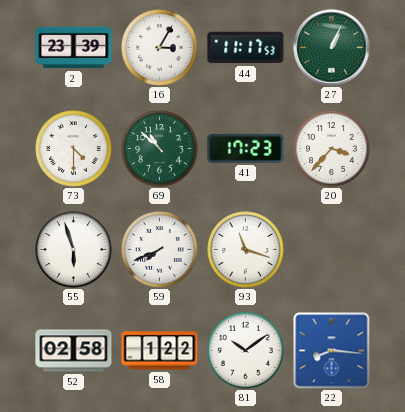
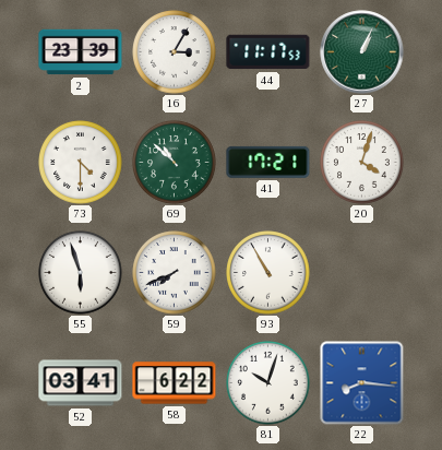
41: 17:23 -> 17:21
20: 3:37 -> 4:03
93: 11:18 -> 10:55
52: 02:58 -> 03:41
58: 1:22 -> 6:22
81: 10:09 -> 10:03
